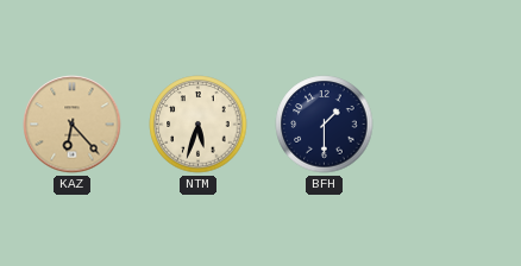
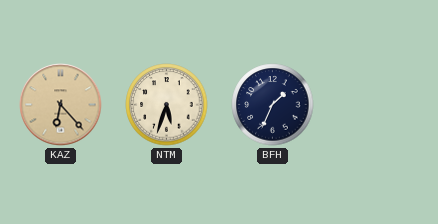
BFH: 1:30 -> 1:34
